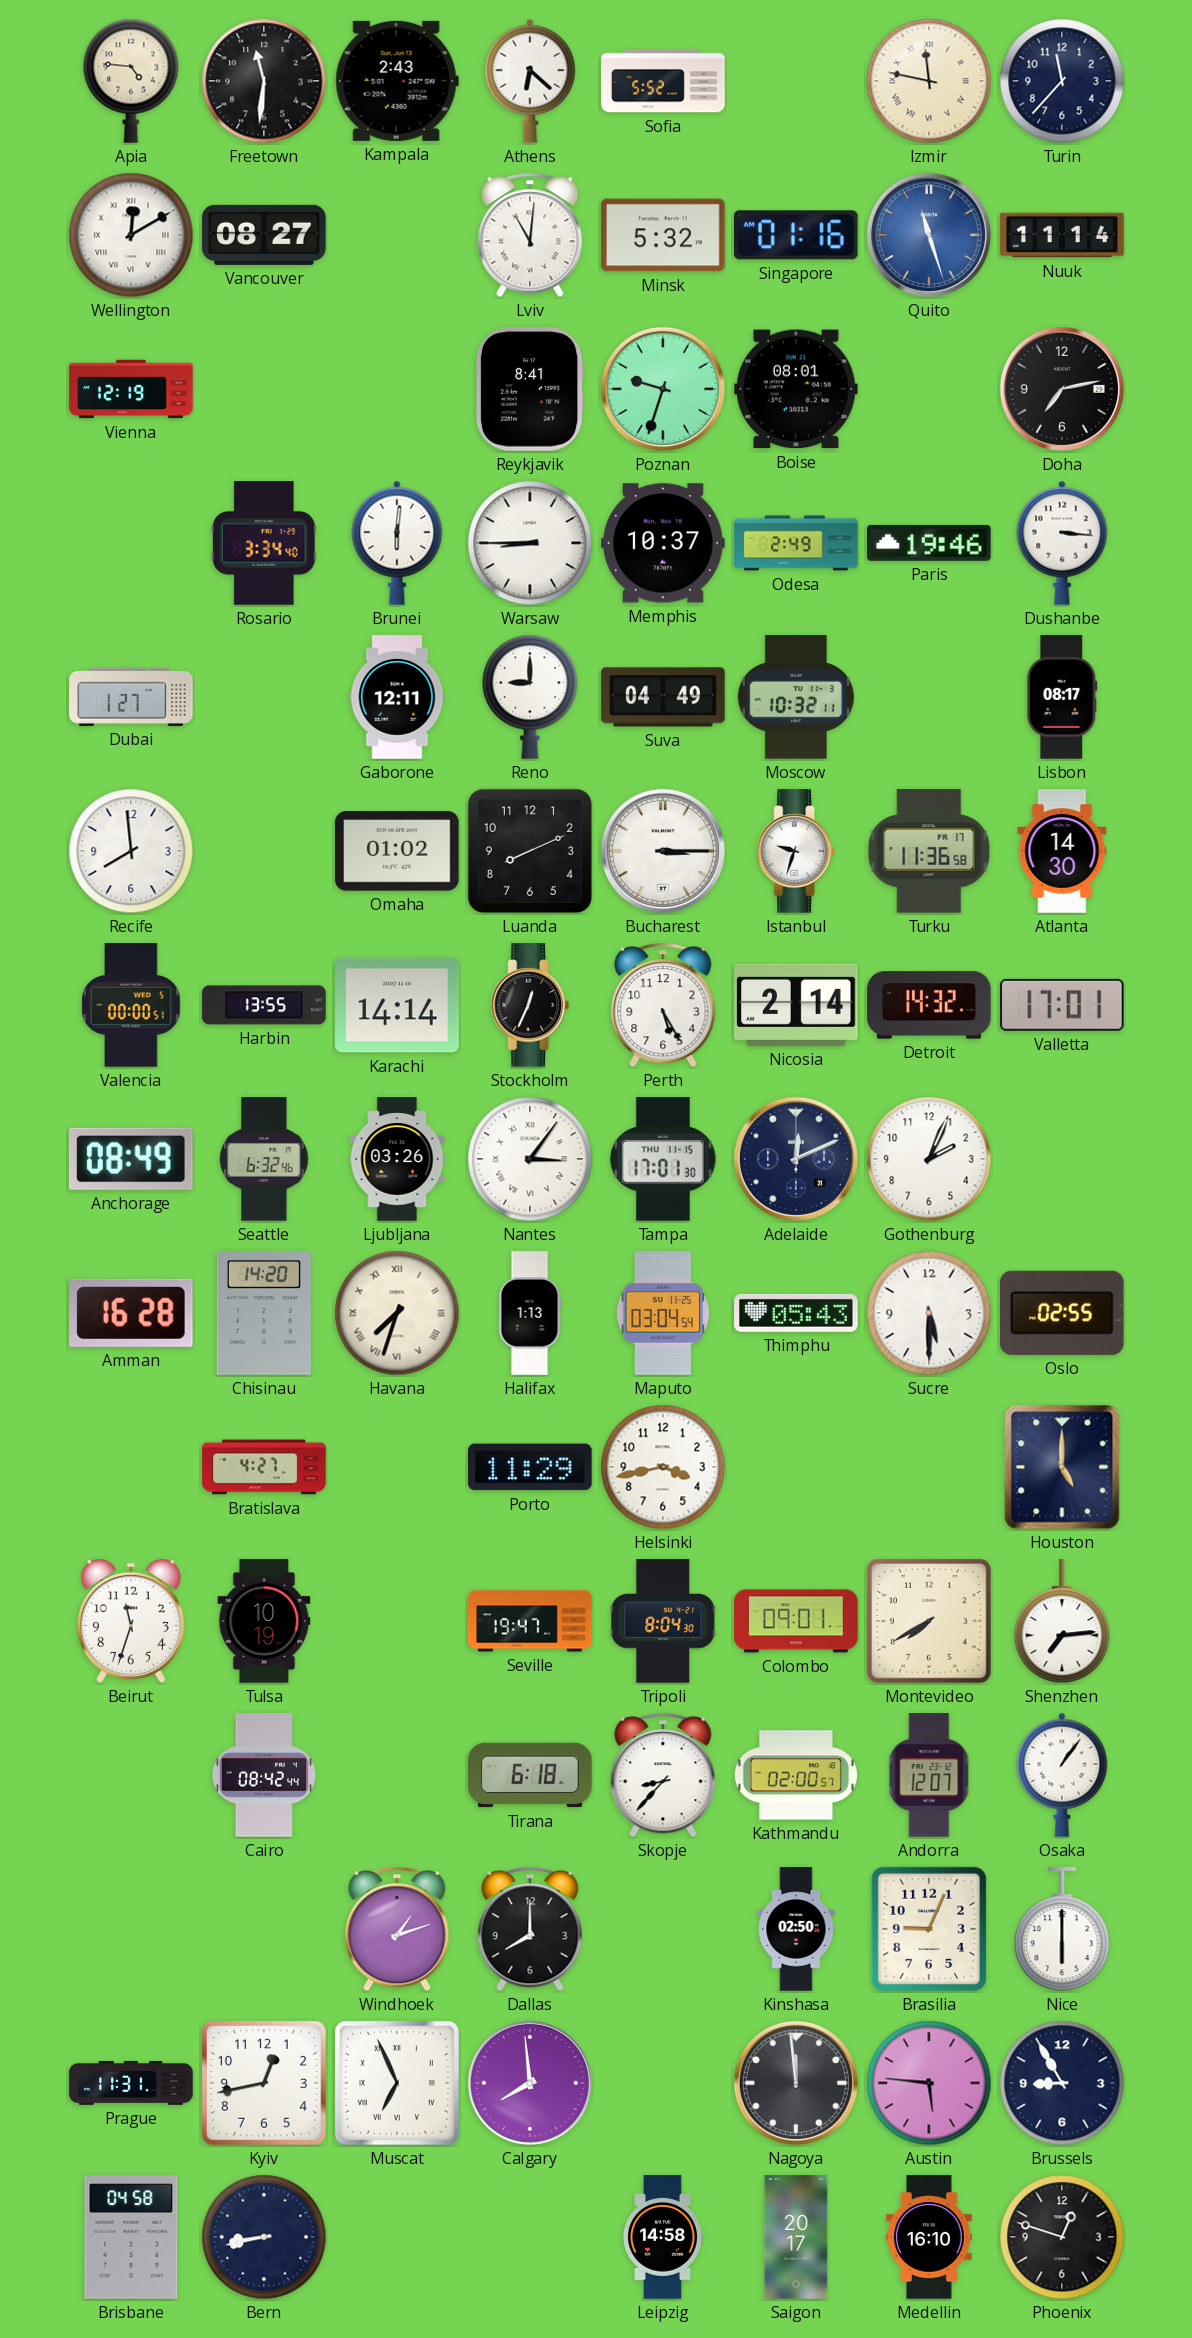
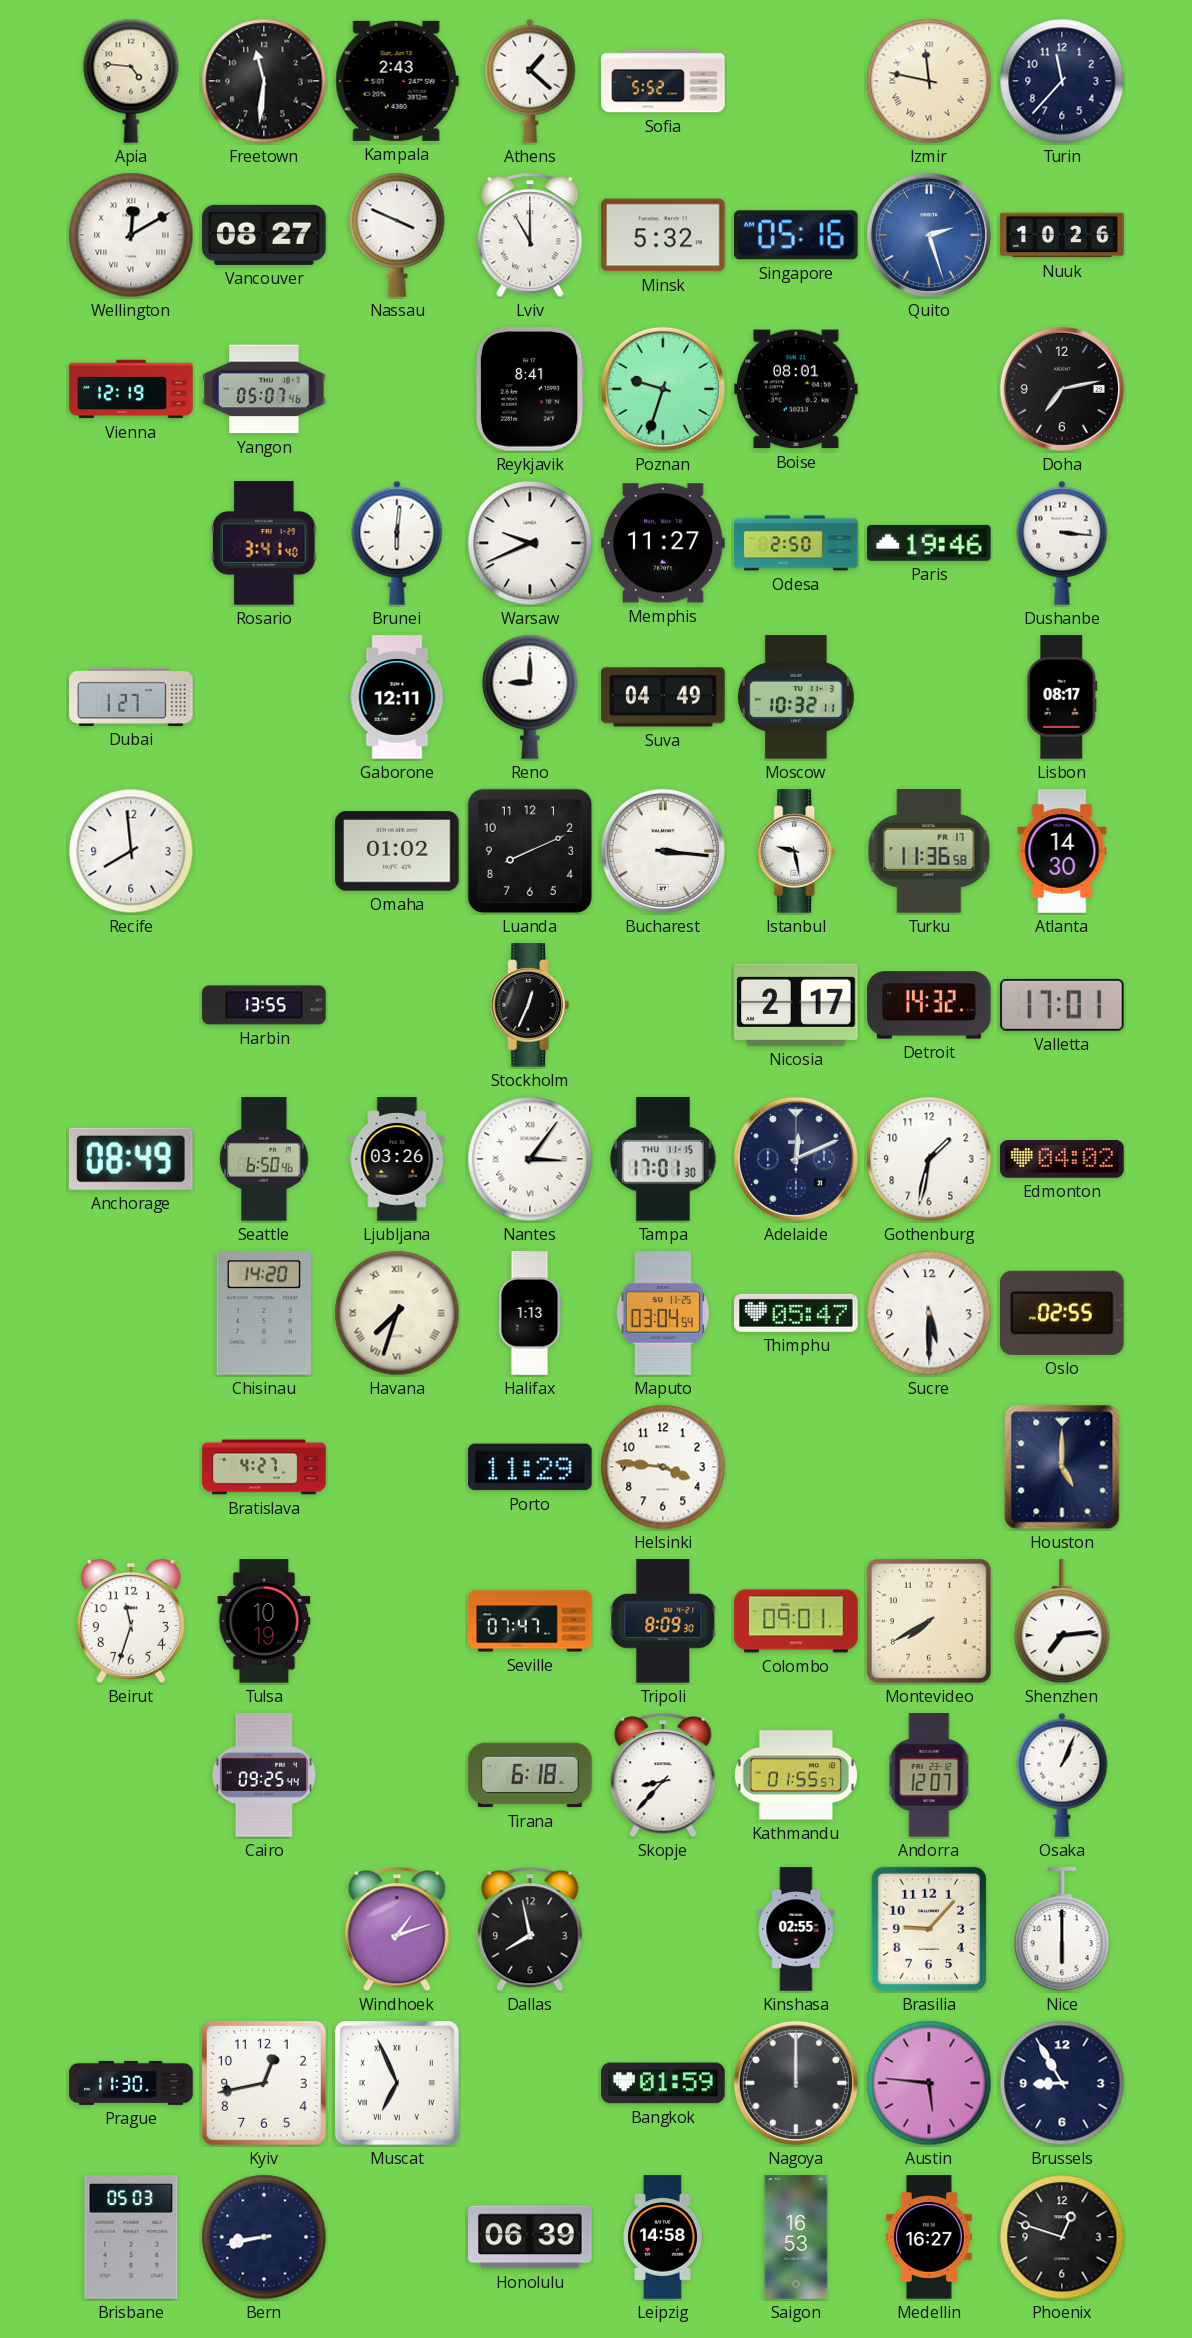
Athens: 6:22 -> 1:22
Nassau: none -> 3:49
Lviv: 11:01 -> 11:00
Singapore: 01:16 -> 05:16
Quito: 11:27 -> 2:27
Nuuk: 11:14 -> 10:26
Yangon: none -> 05:07
Rosario: 3:34 -> 3:41
Warsaw: 8:45 -> 9:41
Memphis: 10:37 -> 11:27
Odesa: 2:49 -> 2:50
Bucharest: 3:15 -> 3:16
Istanbul: 9:33 -> 9:28
Valencia: 00:00 -> none
Karachi: 14:14 -> none
Perth: 5:25 -> none
Nicosia: 2:14 -> 2:17
Seattle: 6:32 -> 6:50
Gothenburg: 2:04 -> 1:32
Edmonton: none -> 04:02
Amman: 16:28 -> none
Thimphu: 05:43 -> 05:47
Helsinki: 3:43 -> 3:46
Seville: 19:47 -> 07:47
Tripoli: 8:04 -> 8:09
Cairo: 08:42 -> 09:25
Kathmandu: 02:00 -> 01:55
Osaka: 1:06 -> 1:04
Dallas: 8:00 -> 7:58
Kinshasa: 02:50 -> 02:55
Brasilia: 9:04 -> 9:07
Prague: 11:31 -> 11:30
Calgary: 7:59 -> none
Bangkok: none -> 01:59
Nagoya: 11:59 -> 12:00
Brisbane: 04:58 -> 05:03
Honolulu: none -> 06:39
Saigon: 20:17 -> 16:53
Medellin: 16:10 -> 16:27
